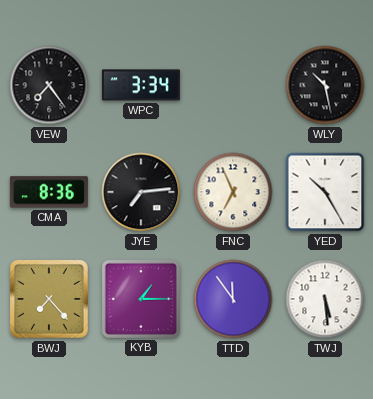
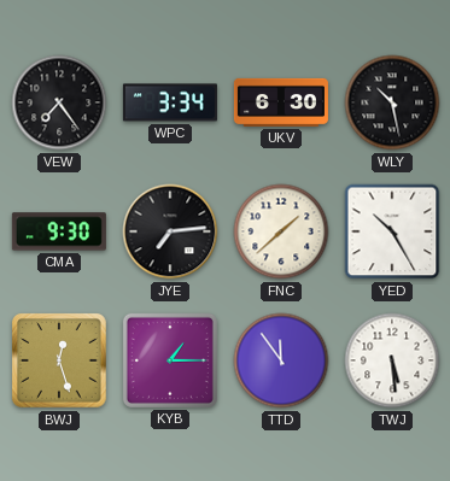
UKV: none -> 6:30
CMA: 8:36 -> 9:30
FNC: 6:56 -> 1:38
BWJ: 7:23 -> 12:27
